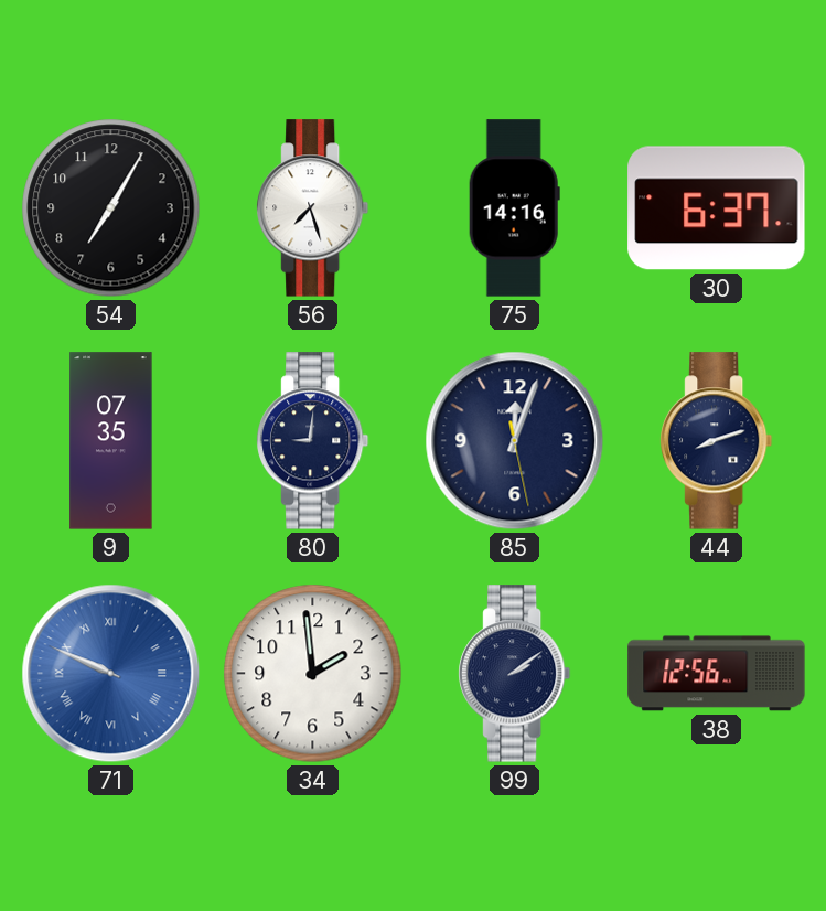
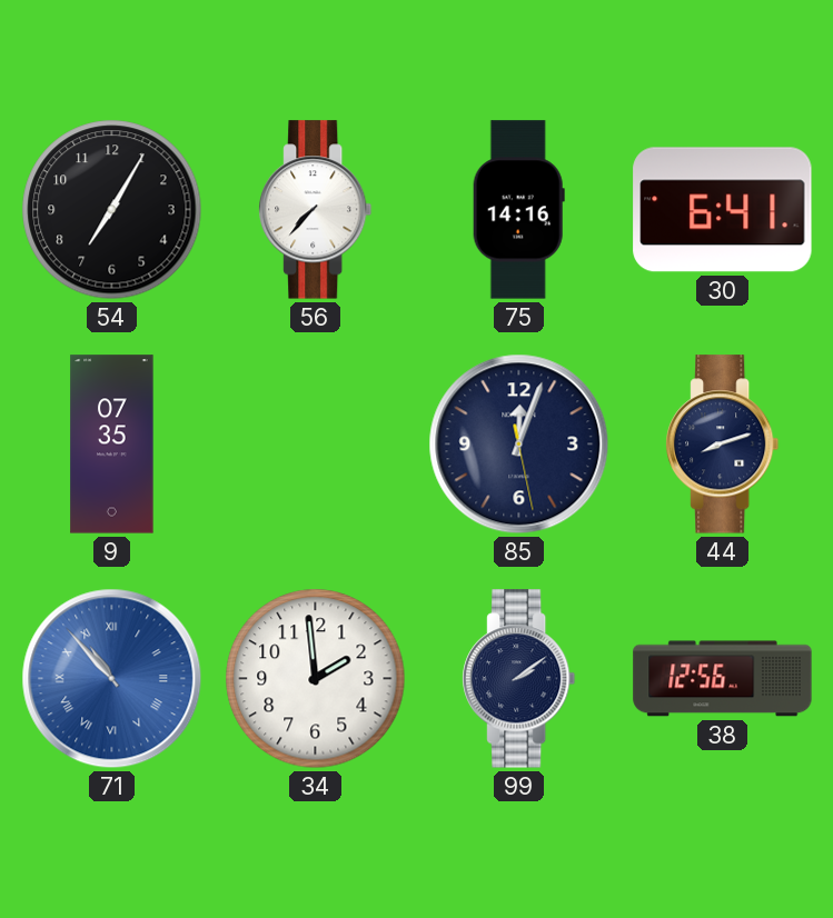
56: 7:27 -> 7:37
30: 6:37 -> 6:41
80: 9:01 -> none
71: 9:49 -> 10:53
